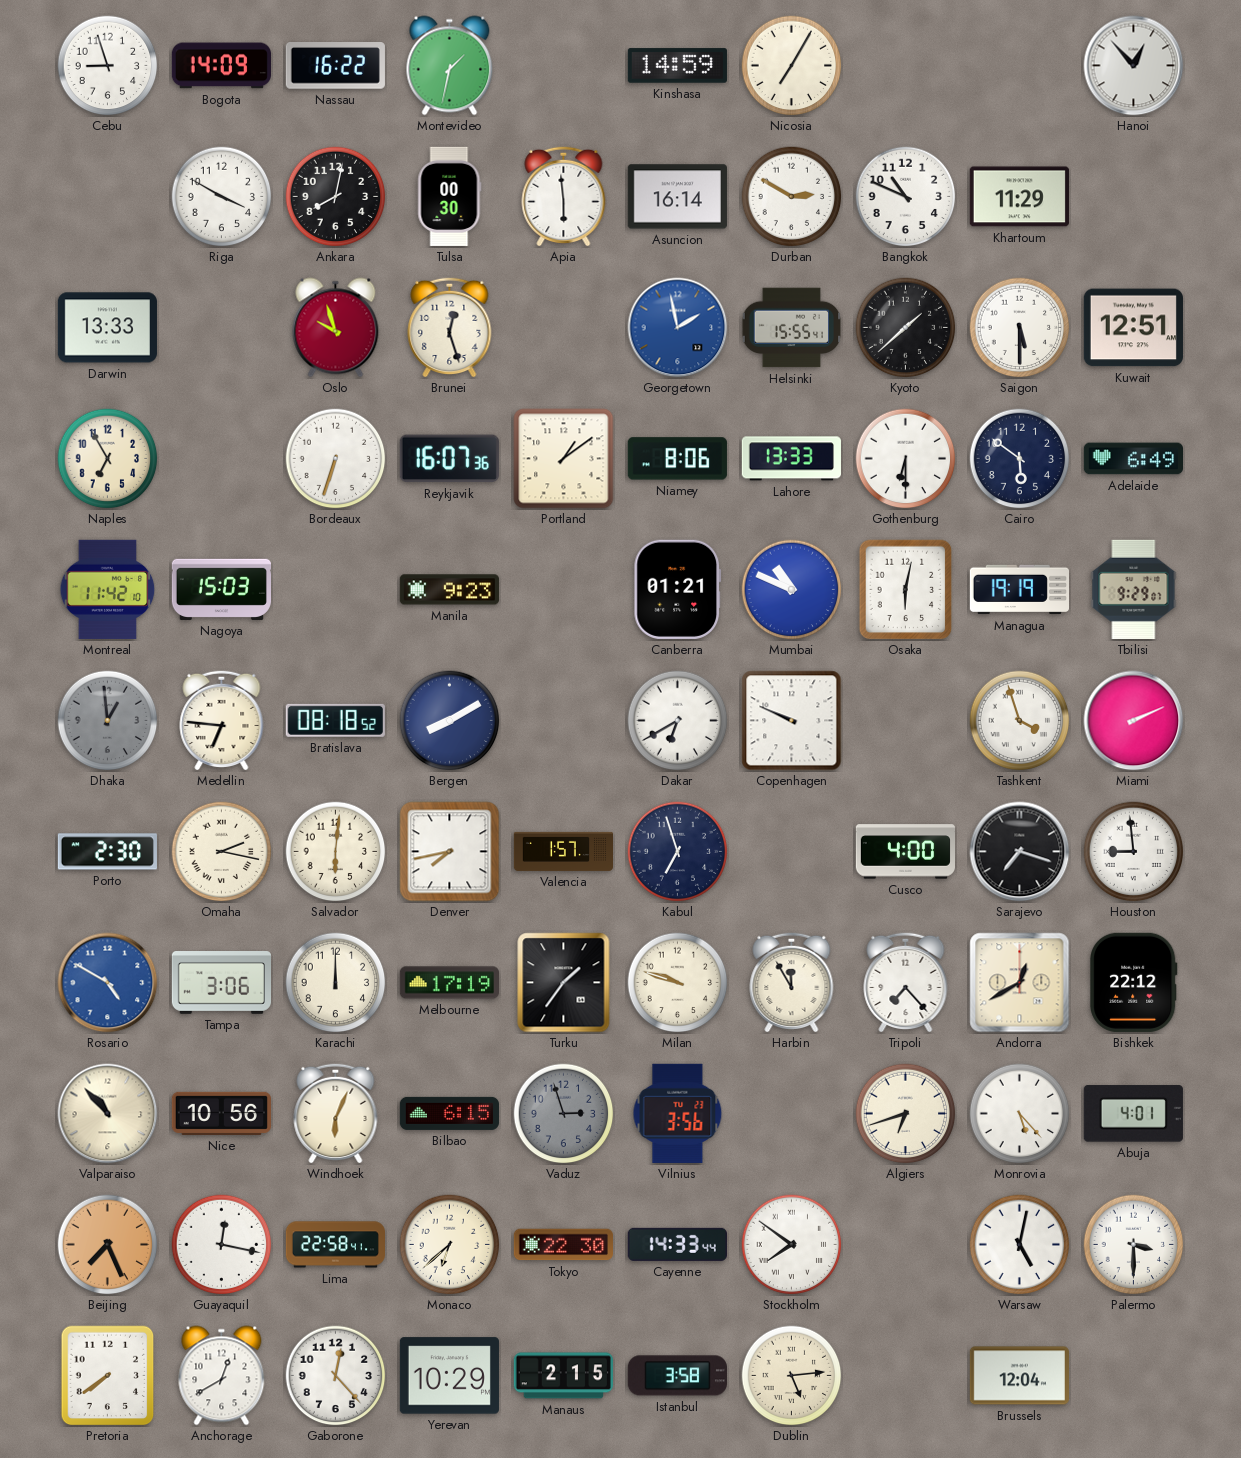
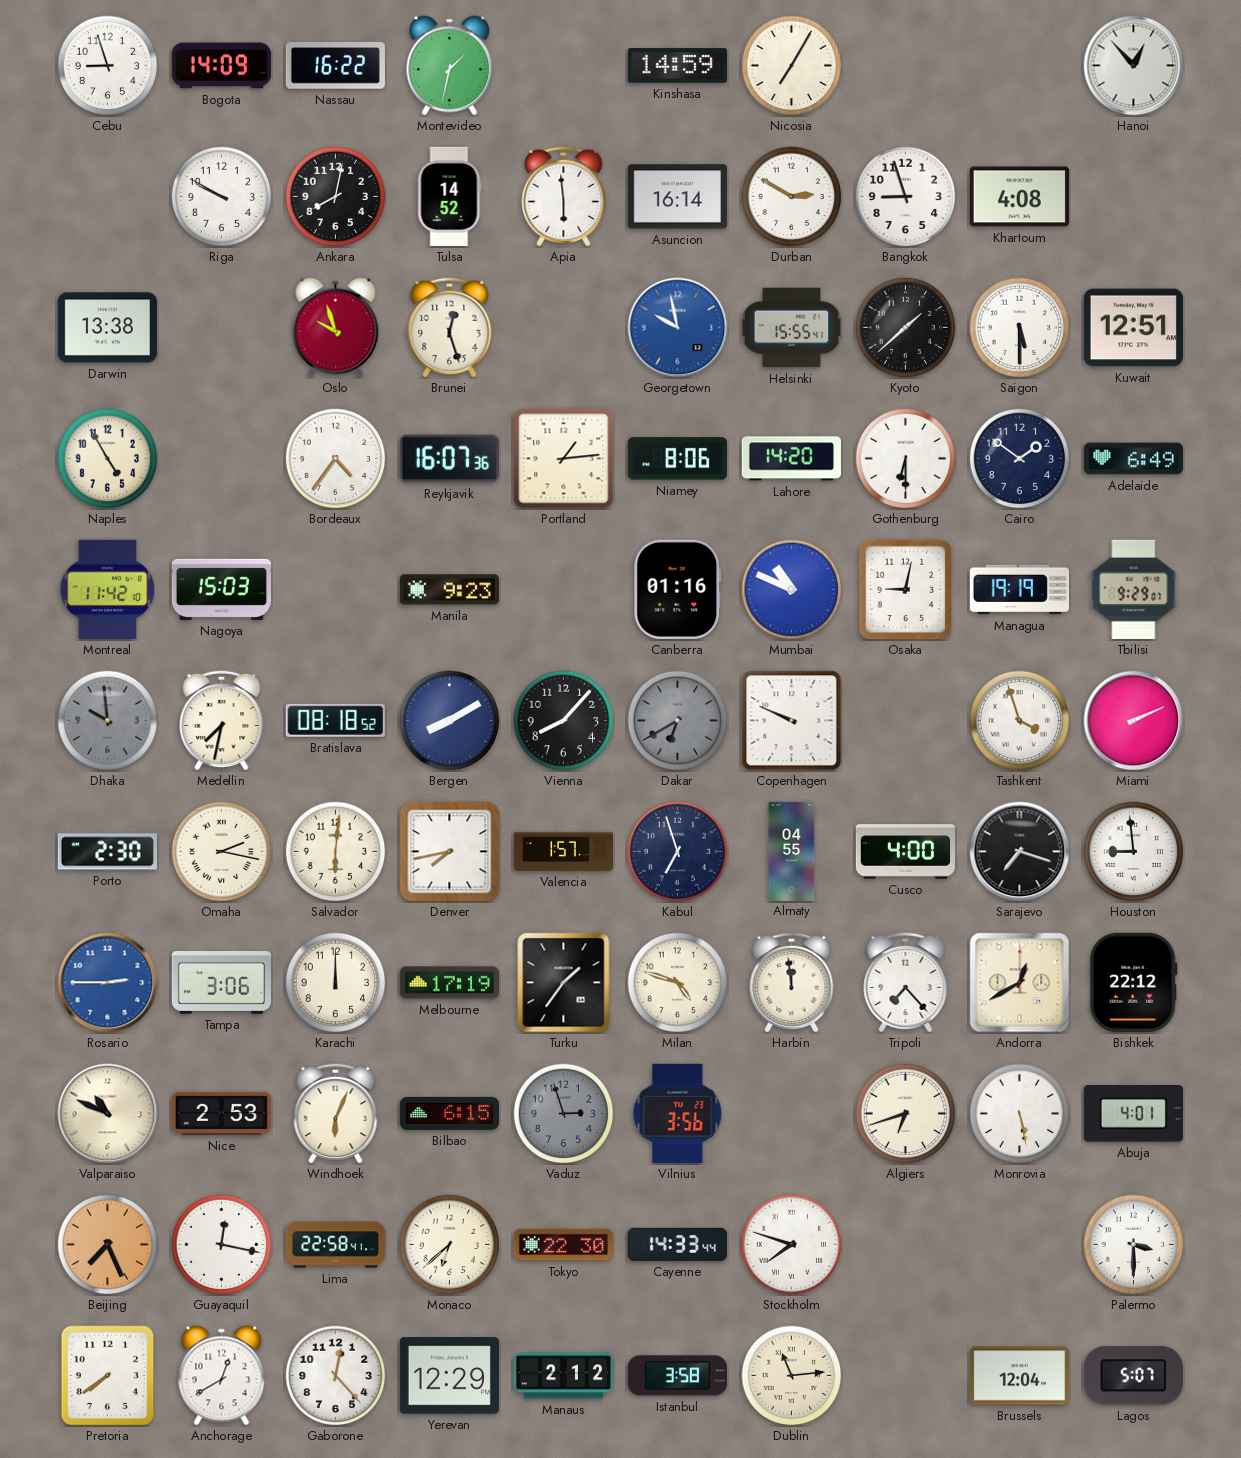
Riga: 3:50 -> 9:50
Tulsa: 00:30 -> 14:52
Bangkok: 10:49 -> 8:57
Khartoum: 11:29 -> 4:08
Darwin: 13:33 -> 13:38
Georgetown: 1:58 -> 9:58
Naples: 6:55 -> 4:55
Bordeaux: 6:33 -> 4:36
Portland: 1:09 -> 1:14
Lahore: 13:33 -> 14:20
Cairo: 5:51 -> 1:51
Canberra: 01:21 -> 01:16
Osaka: 6:02 -> 9:02
Dhaka: 12:59 -> 9:59
Medellin: 6:46 -> 7:32
Vienna: none -> 8:07
Dakar dial: white -> grey
Almaty: none -> 04:55
Rosario: 4:50 -> 2:45
Milan: 9:48 -> 4:48
Harbin: 11:55 -> 11:59
Valparaiso: 10:53 -> 10:49
Nice: 10:56 -> 2:53
Monrovia: 5:23 -> 5:28
Stockholm: 7:51 -> 7:48
Warsaw: 5:02 -> none
Yerevan: 10:29 -> 12:29
Manaus: 2:15 -> 2:12
Dublin: 5:14 -> 11:14
Lagos: none -> 5:07
